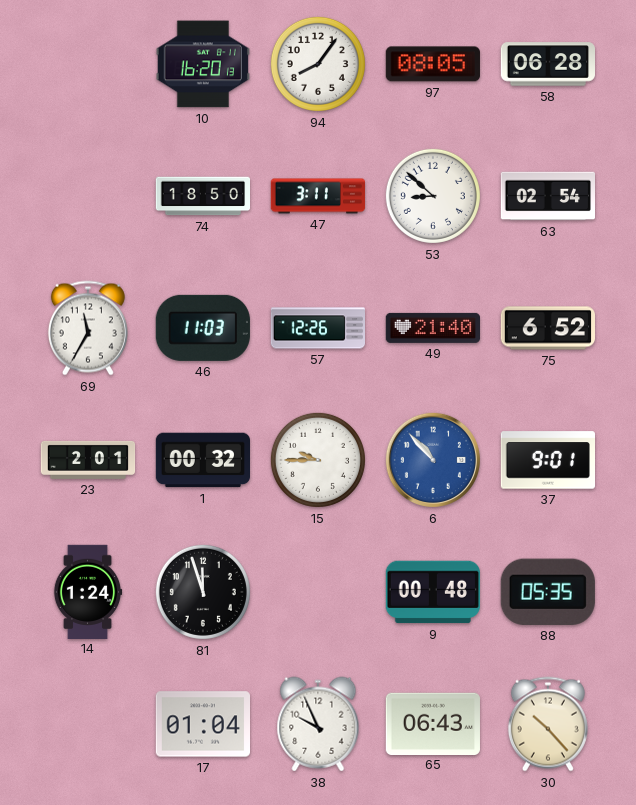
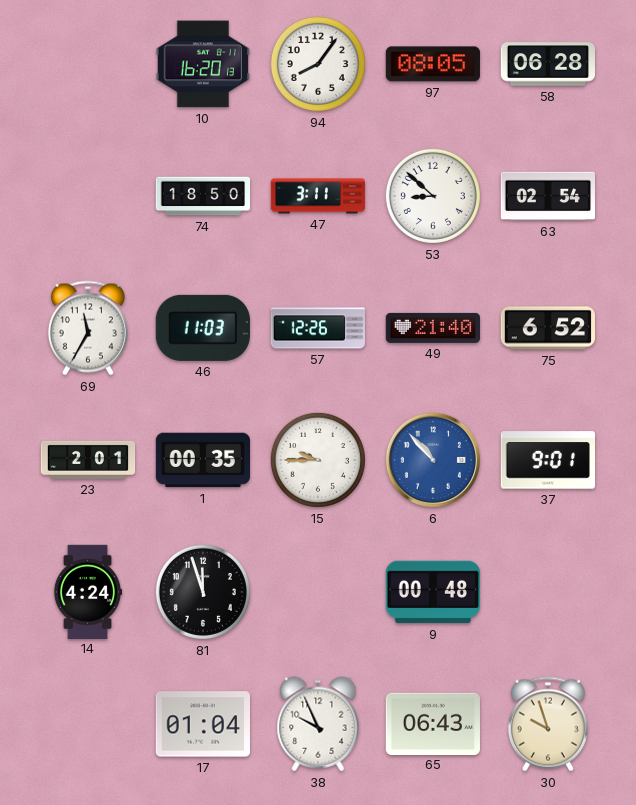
1: 00:32 -> 00:35
14: 1:24 -> 4:24
88: 05:35 -> none
30: 10:23 -> 9:57
